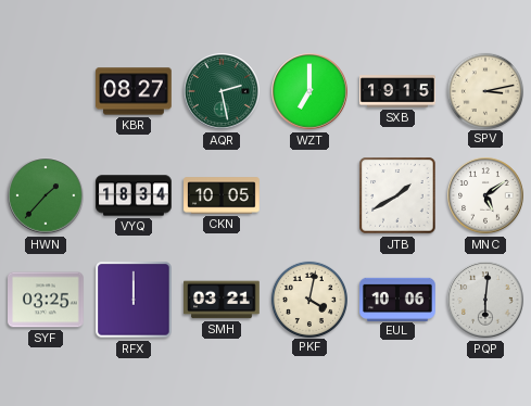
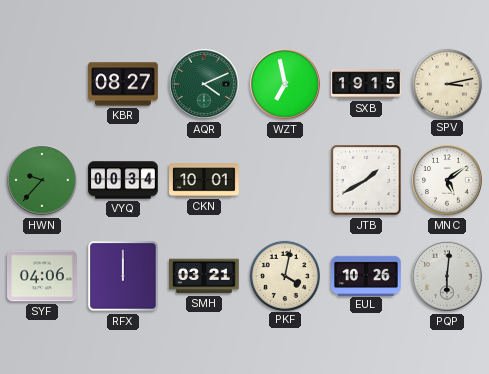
AQR: 2:28 -> 4:11
WZT: 7:00 -> 6:58
HWN: 1:37 -> 9:37
VYQ: 18:34 -> 00:34
CKN: 10:05 -> 10:01
SYF: 03:25 -> 04:06
EUL: 10:06 -> 10:26
